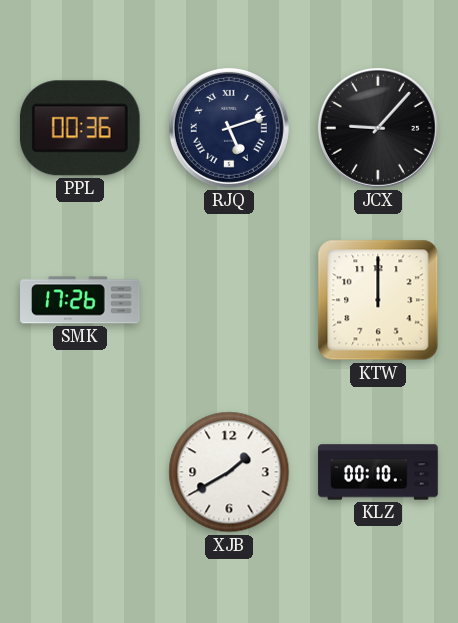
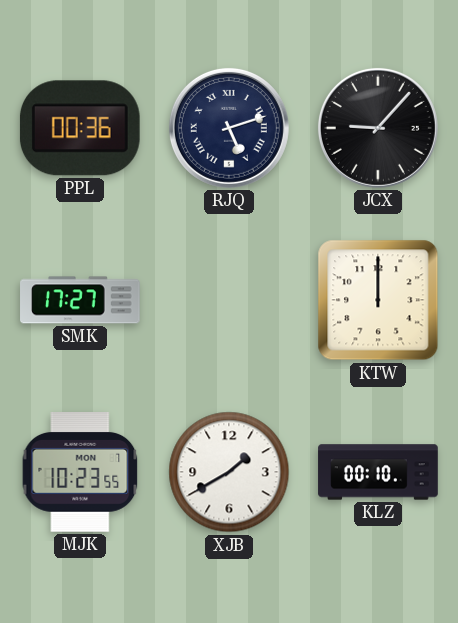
SMK: 17:26 -> 17:27
MJK: none -> 10:23
